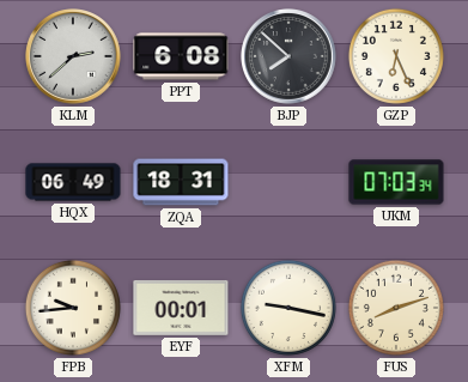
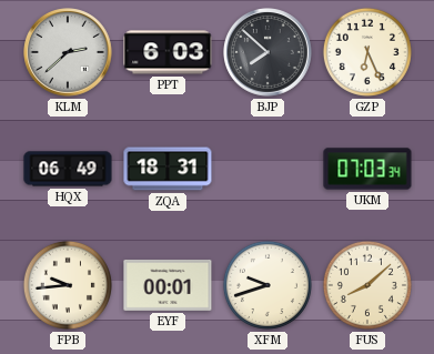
PPT: 6:08 -> 6:03
XFM: 9:17 -> 9:42
FUS: 8:12 -> 8:08
